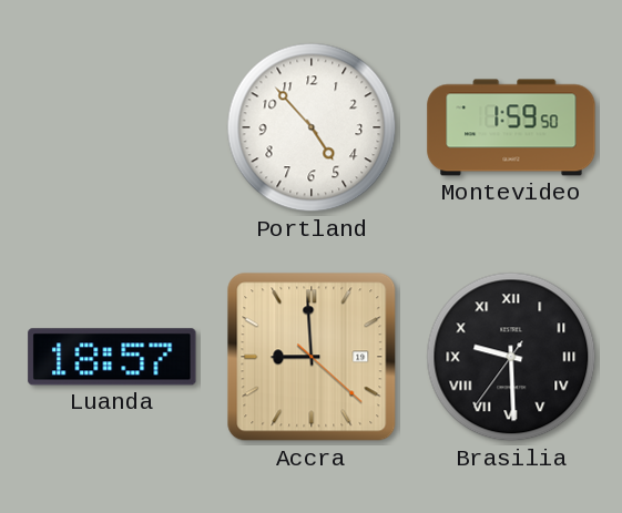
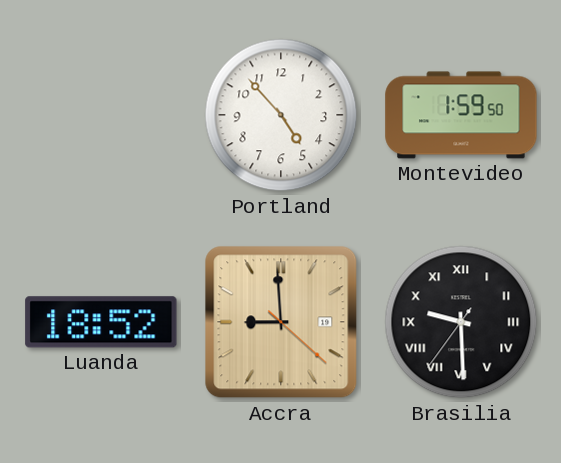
Luanda: 18:57 -> 18:52
